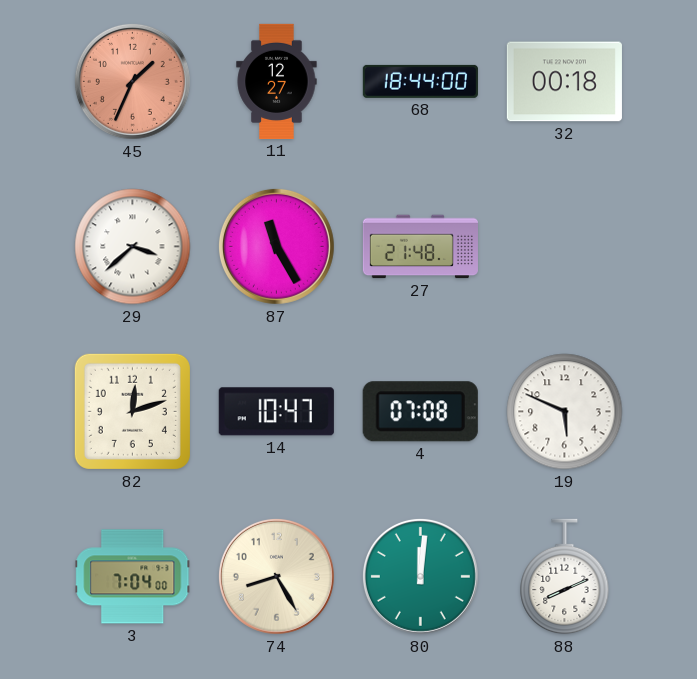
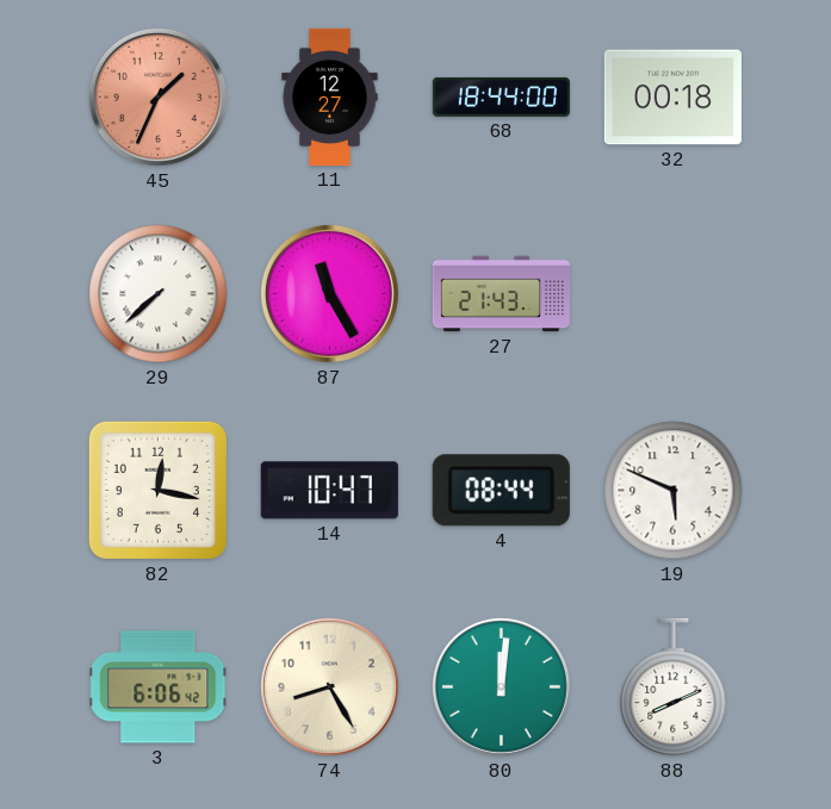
29: 3:38 -> 7:38
27: 21:48 -> 21:43
82: 12:12 -> 12:17
4: 07:08 -> 08:44
3: 7:04 -> 6:06
